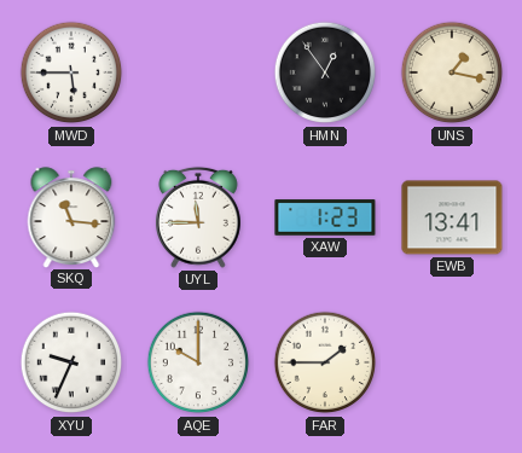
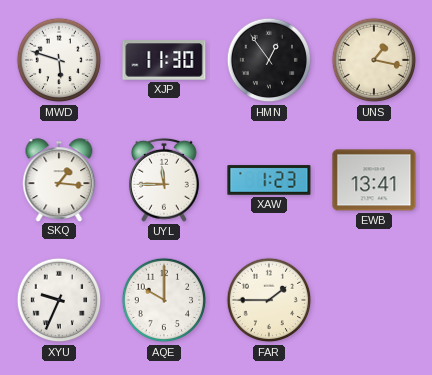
MWD: 5:45 -> 5:48
XJP: none -> 11:30
SKQ: 11:16 -> 1:16
